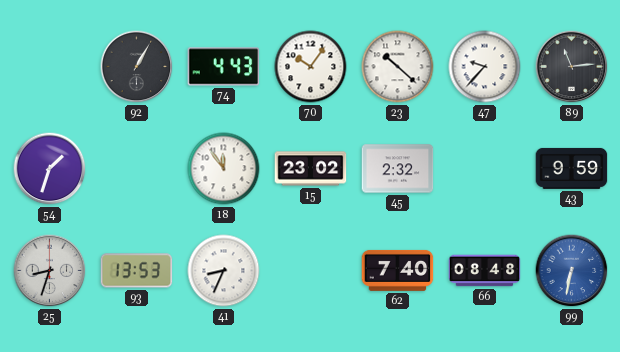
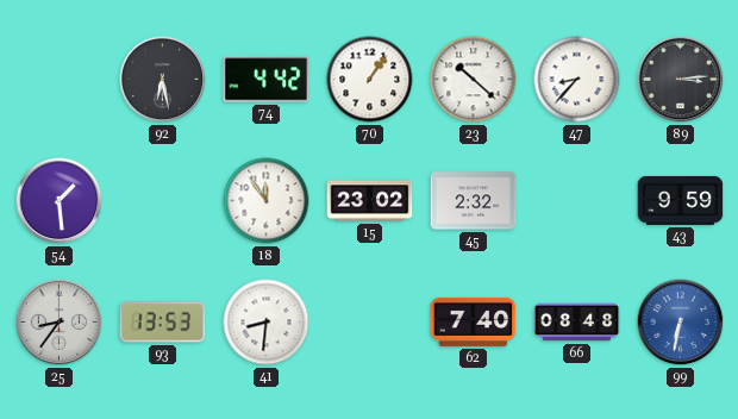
92: 1:05 -> 6:28
74: 4:43 -> 4:42
70: 10:06 -> 1:06
47: 9:37 -> 8:37
89: 11:14 -> 3:14
54: 1:33 -> 1:29
25: 8:33 -> 8:36
41: 8:34 -> 8:31
